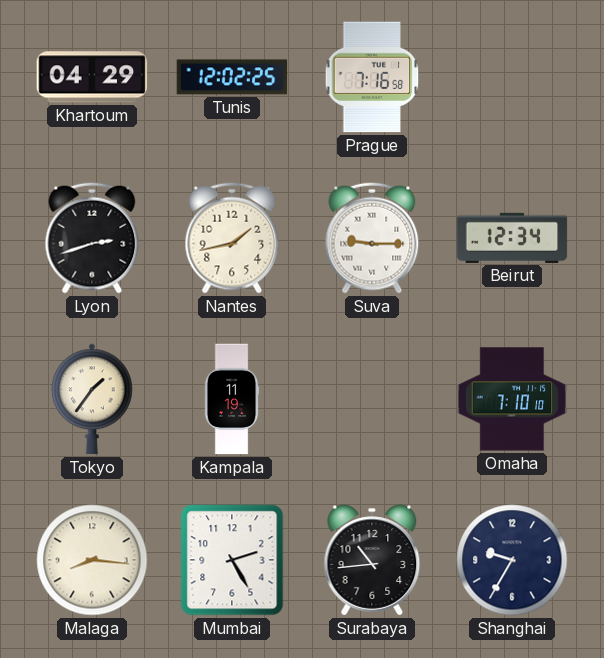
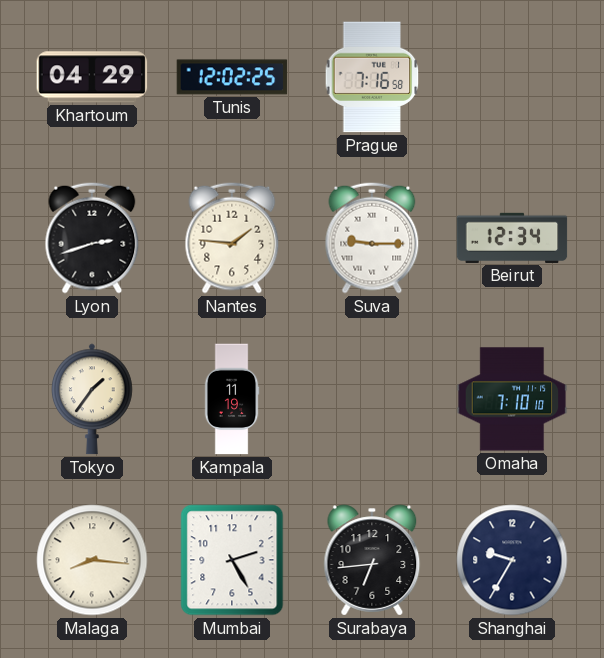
Nantes: 1:43 -> 1:46
Surabaya: 10:44 -> 6:44
